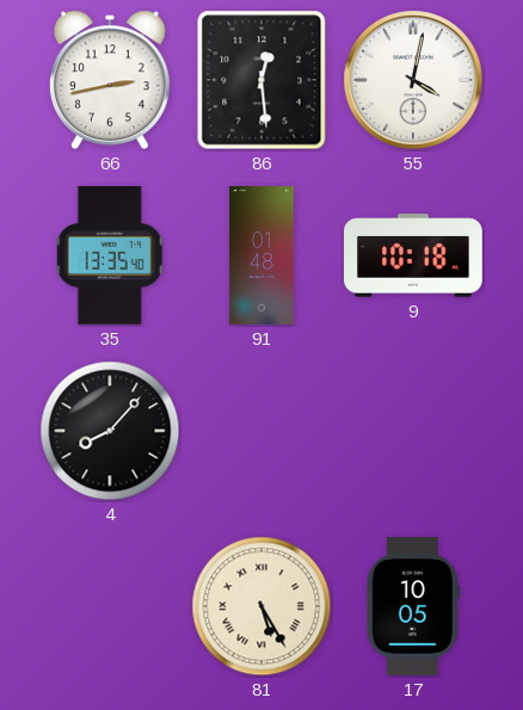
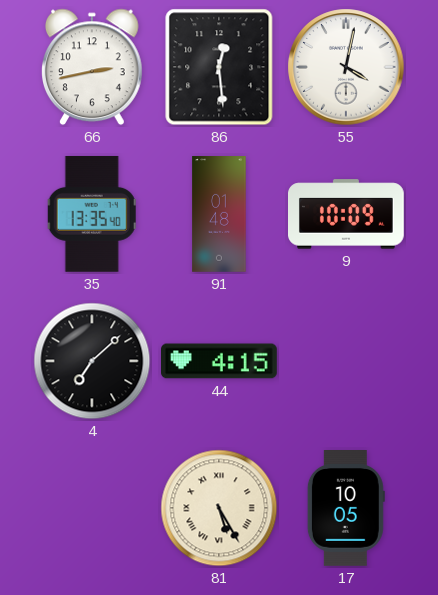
9: 10:18 -> 10:09
4: 8:07 -> 7:08
44: none -> 4:15
